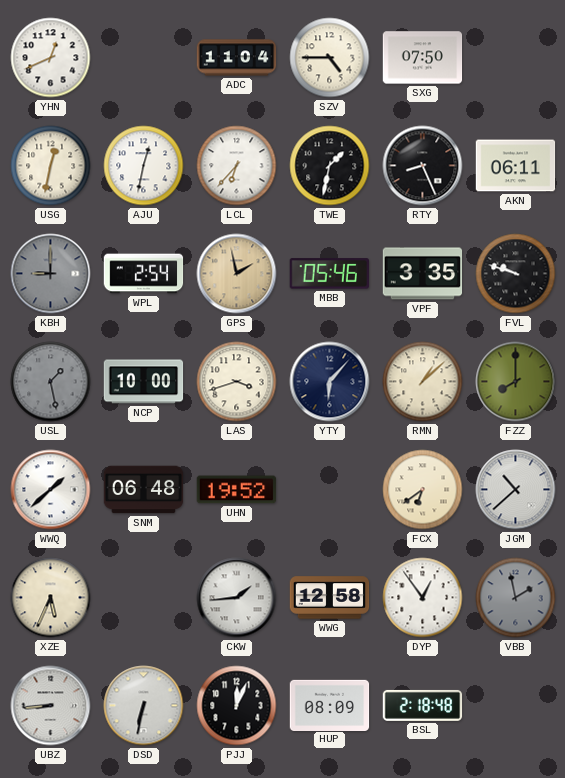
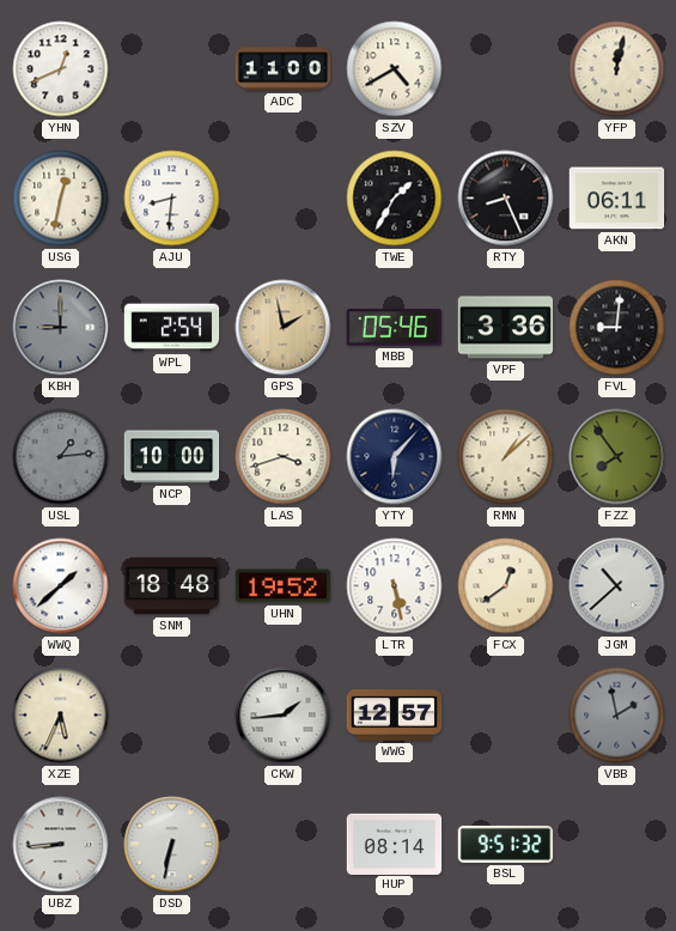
ADC: 11:04 -> 11:00
SZV: 4:45 -> 4:40
SXG: 07:50 -> none
YFP: none -> 12:02
AJU: 12:32 -> 8:31
LCL: 6:37 -> none
TWE: 1:32 -> 1:35
VPF: 3:35 -> 3:36
FVL: 9:48 -> 9:01
USL: 1:28 -> 1:14
FZZ: 8:00 -> 7:54
SNM: 06:48 -> 18:48
LTR: none -> 5:28
FCX: 6:39 -> 12:39
WWG: 12:58 -> 12:57
DYP: 12:54 -> none
PJJ: 12:04 -> none
HUP: 08:09 -> 08:14
BSL: 2:18 -> 9:51
